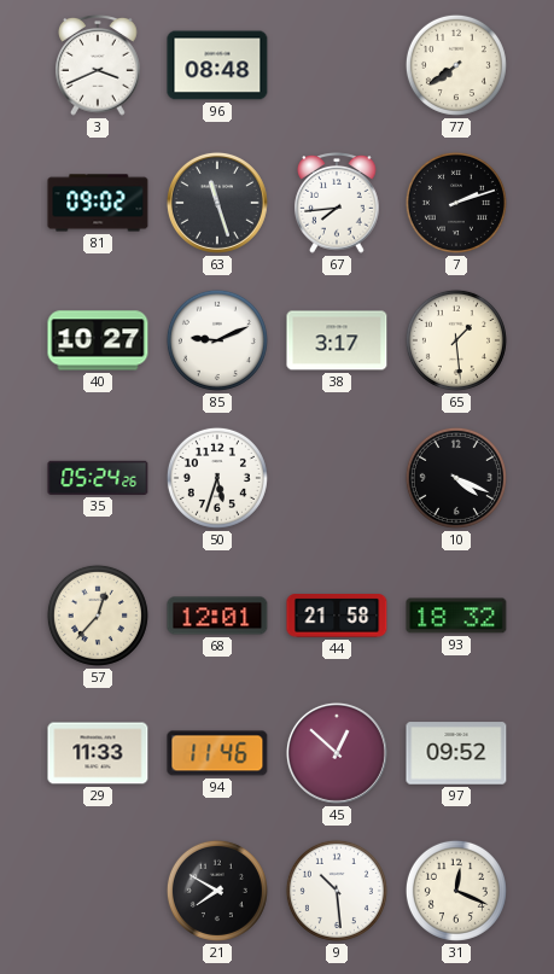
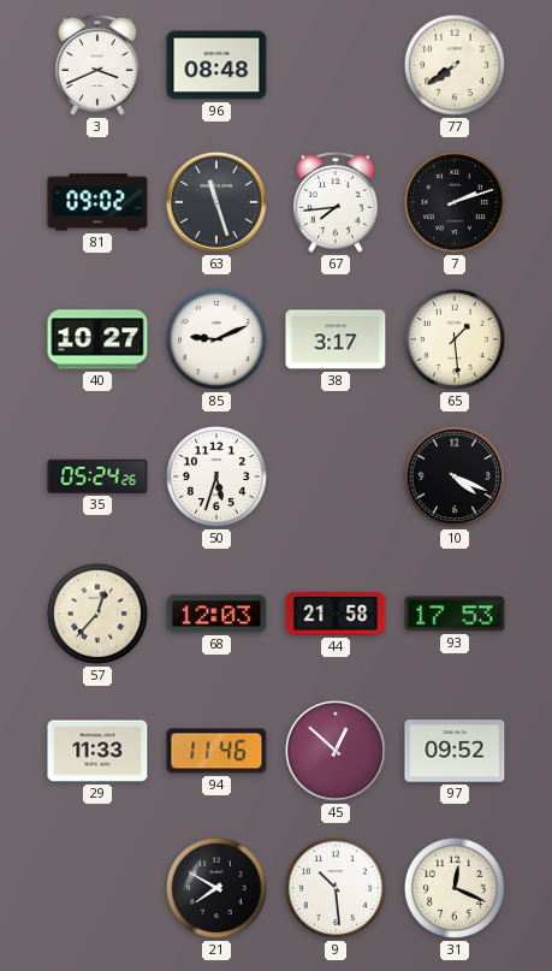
68: 12:01 -> 12:03
93: 18:32 -> 17:53
